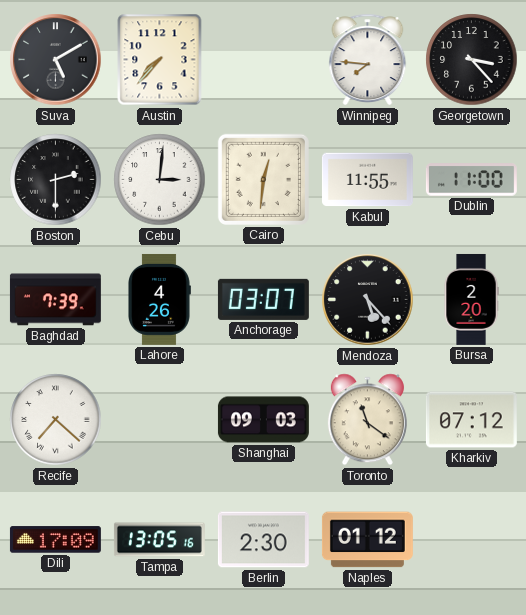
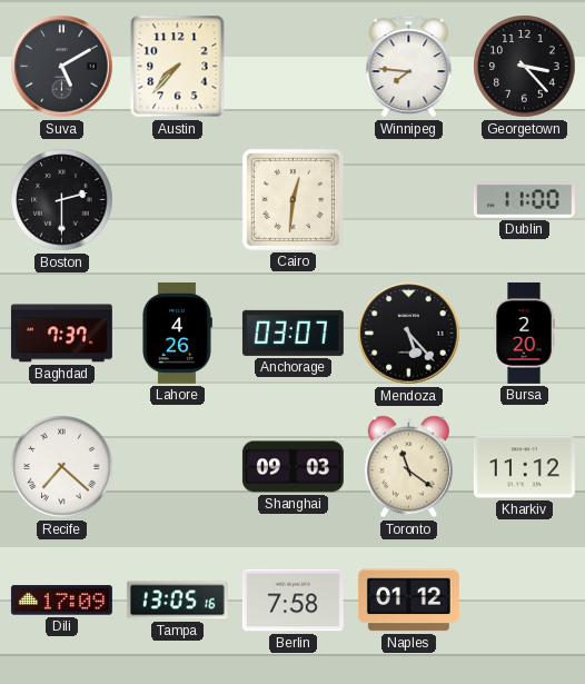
Cebu: 3:01 -> none
Kabul: 11:55 -> none
Baghdad: 7:39 -> 7:37
Kharkiv: 07:12 -> 11:12
Berlin: 2:30 -> 7:58
